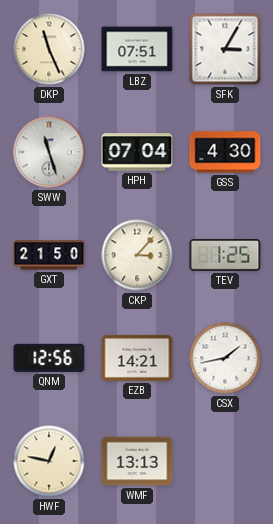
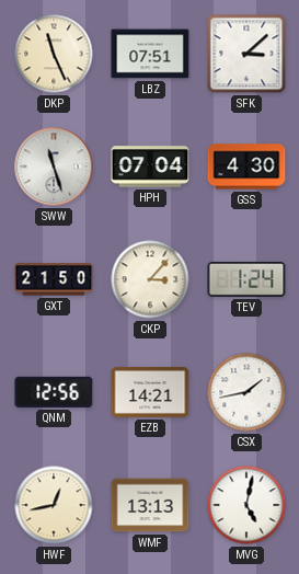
SFK: 3:05 -> 3:08
TEV: 1:25 -> 1:24
HWF: 12:47 -> 12:43
MVG: none -> 5:02
